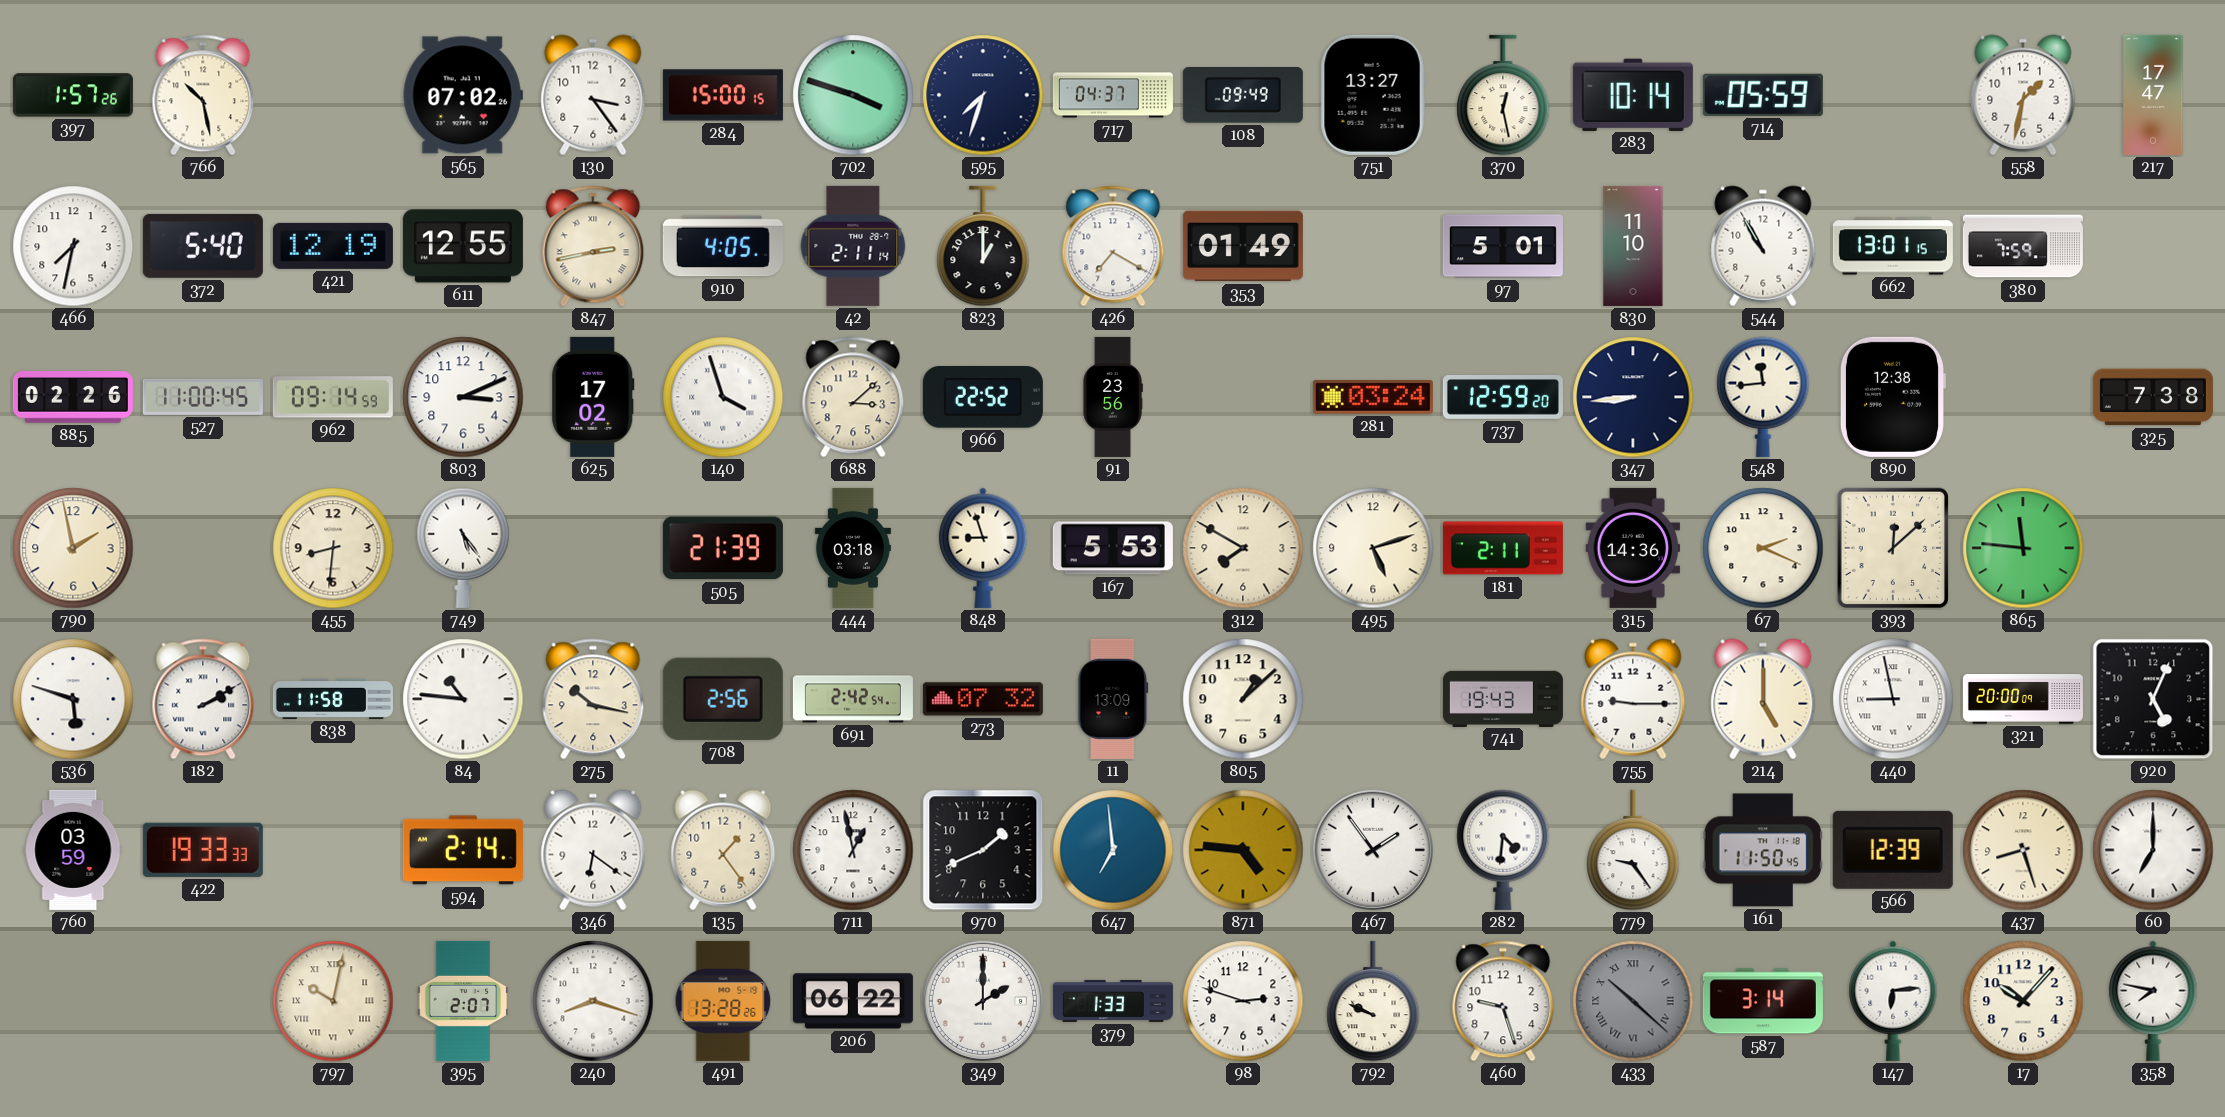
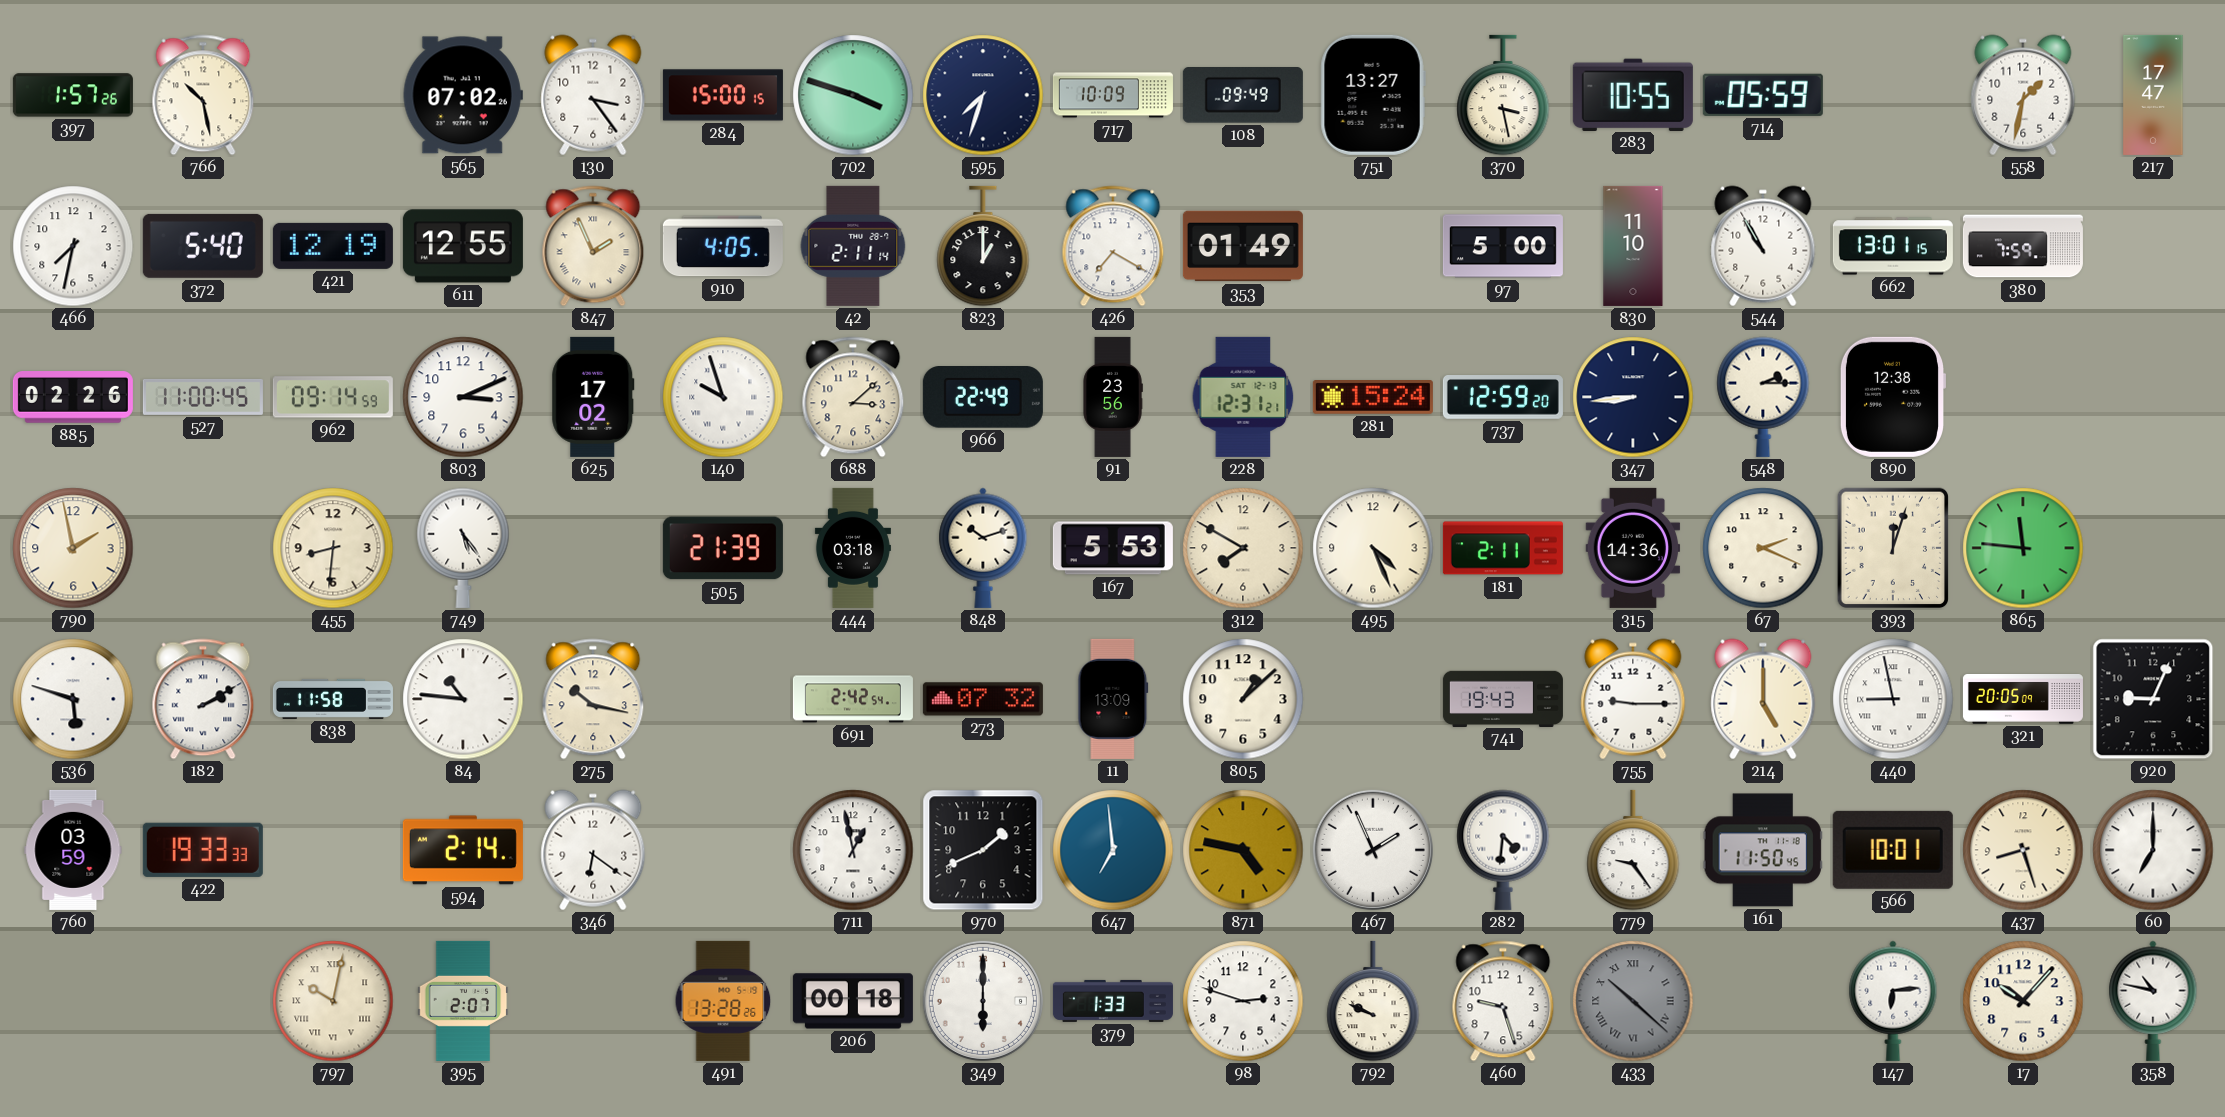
717: 04:37 -> 10:09
370: 12:28 -> 3:28
283: 10:14 -> 10:55
847: 2:43 -> 1:56
97: 5:01 -> 5:00
140: 3:57 -> 9:57
966: 22:52 -> 22:49
228: none -> 12:31
281: 03:24 -> 15:24
548: 11:44 -> 2:15
325: 7:38 -> none
848: 8:57 -> 10:12
495: 5:12 -> 4:26
393: 12:08 -> 12:03
708: 2:56 -> none
321: 20:00 -> 20:05
920: 5:04 -> 9:04
135: 1:24 -> none
871: 4:46 -> 4:47
467: 1:54 -> 1:56
566: 12:39 -> 10:01
240: 8:18 -> none
206: 06:22 -> 00:18
349: 2:00 -> 6:00
587: 3:14 -> none
358: 7:47 -> 10:47
